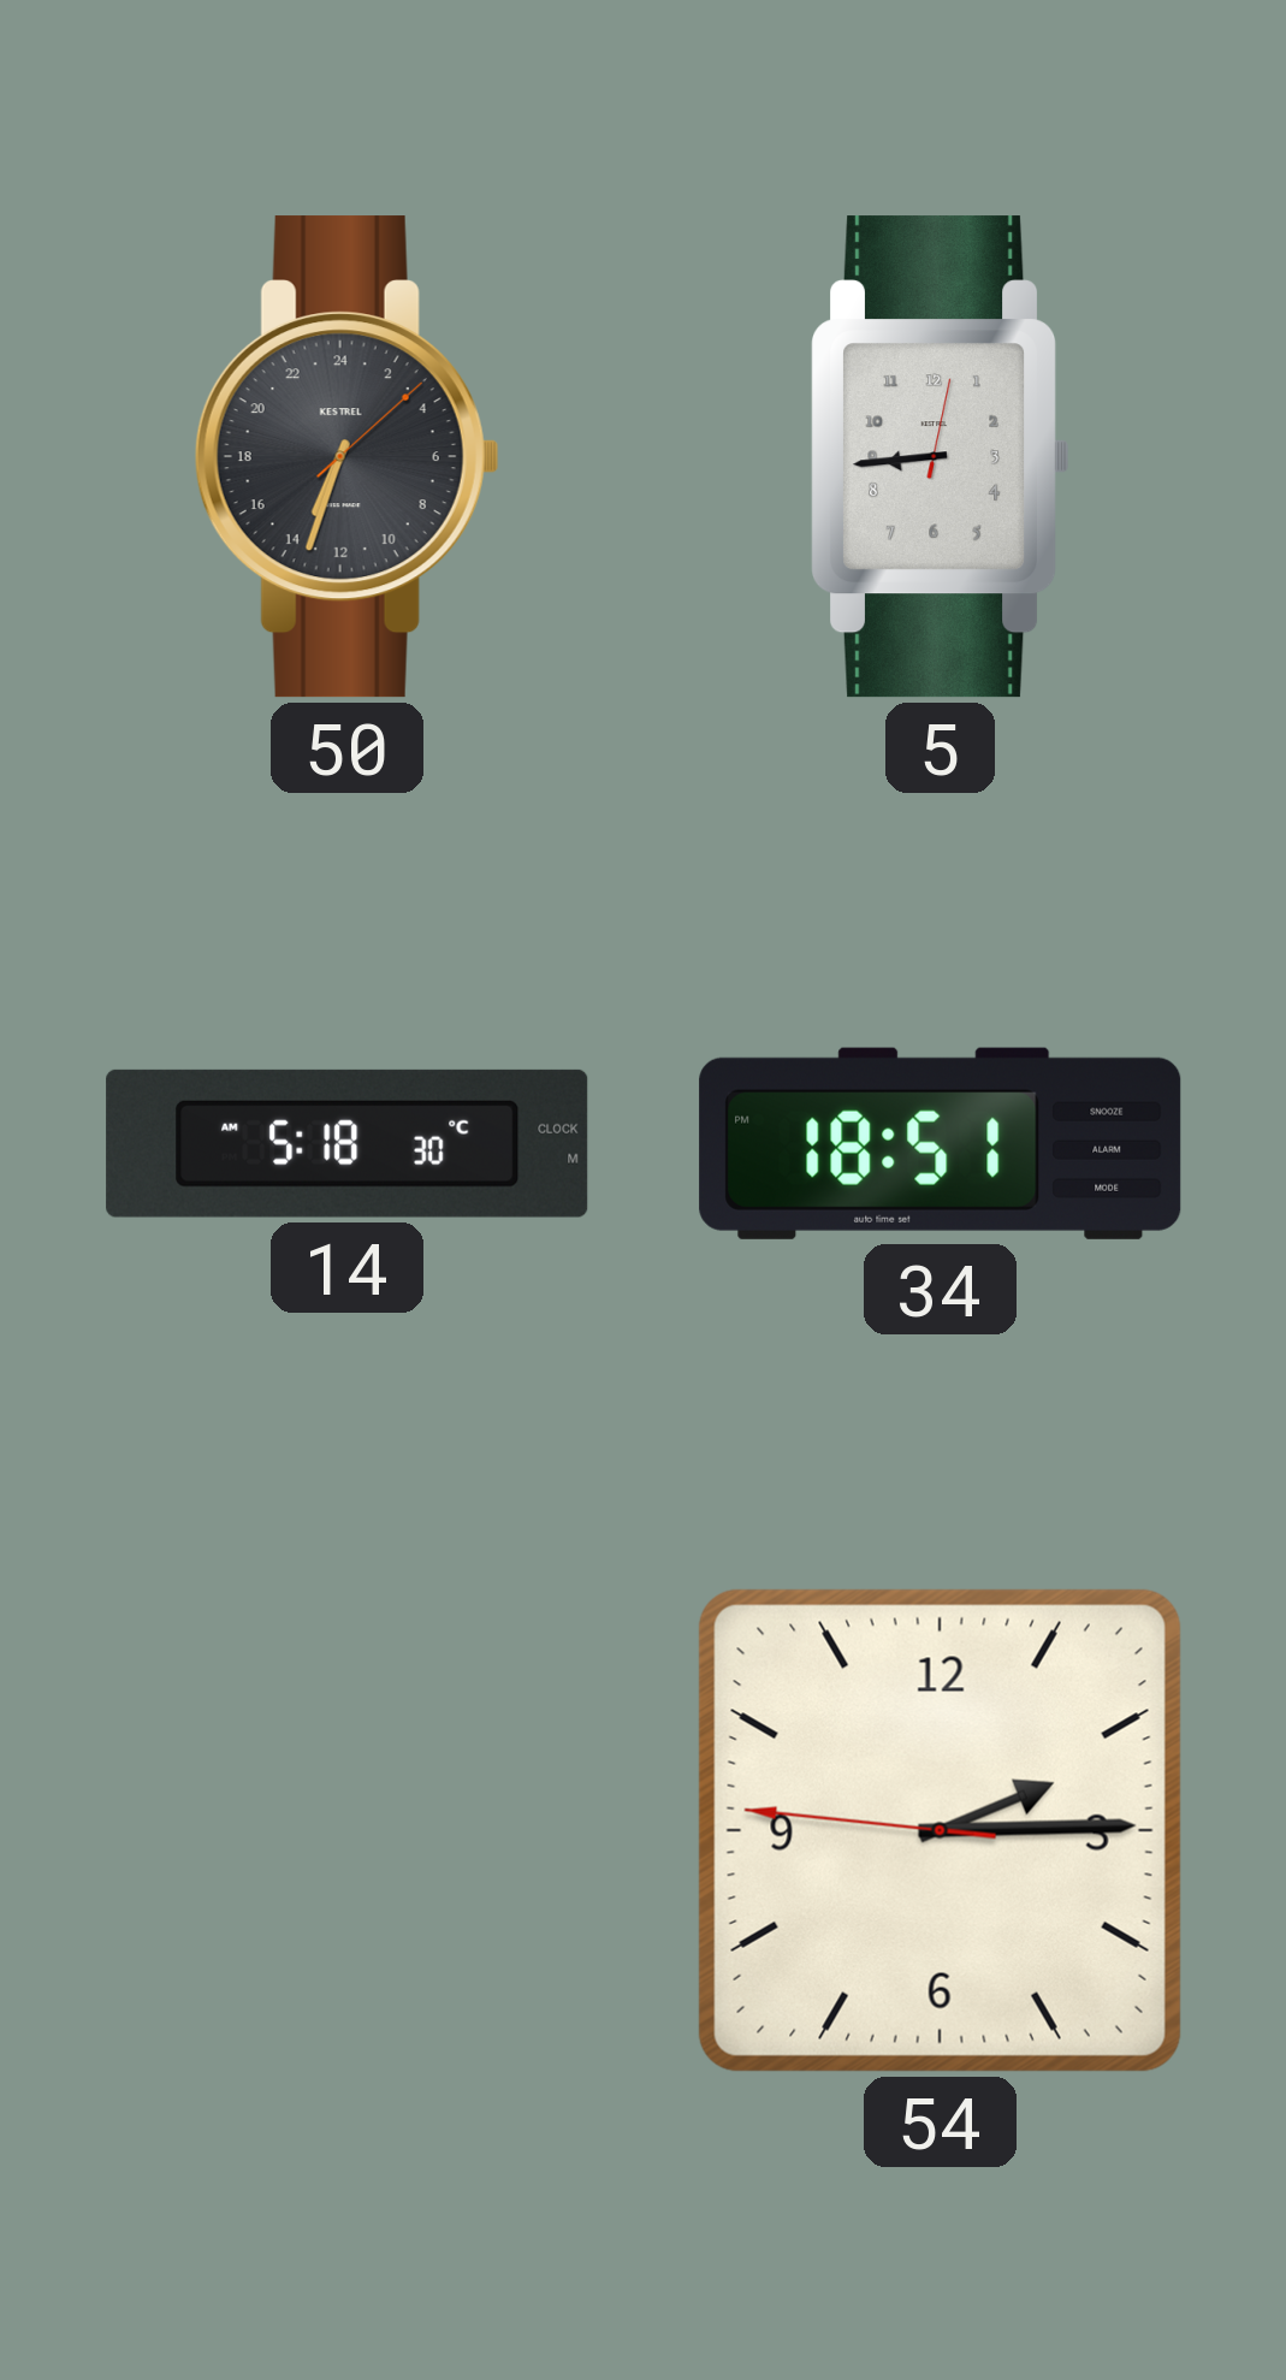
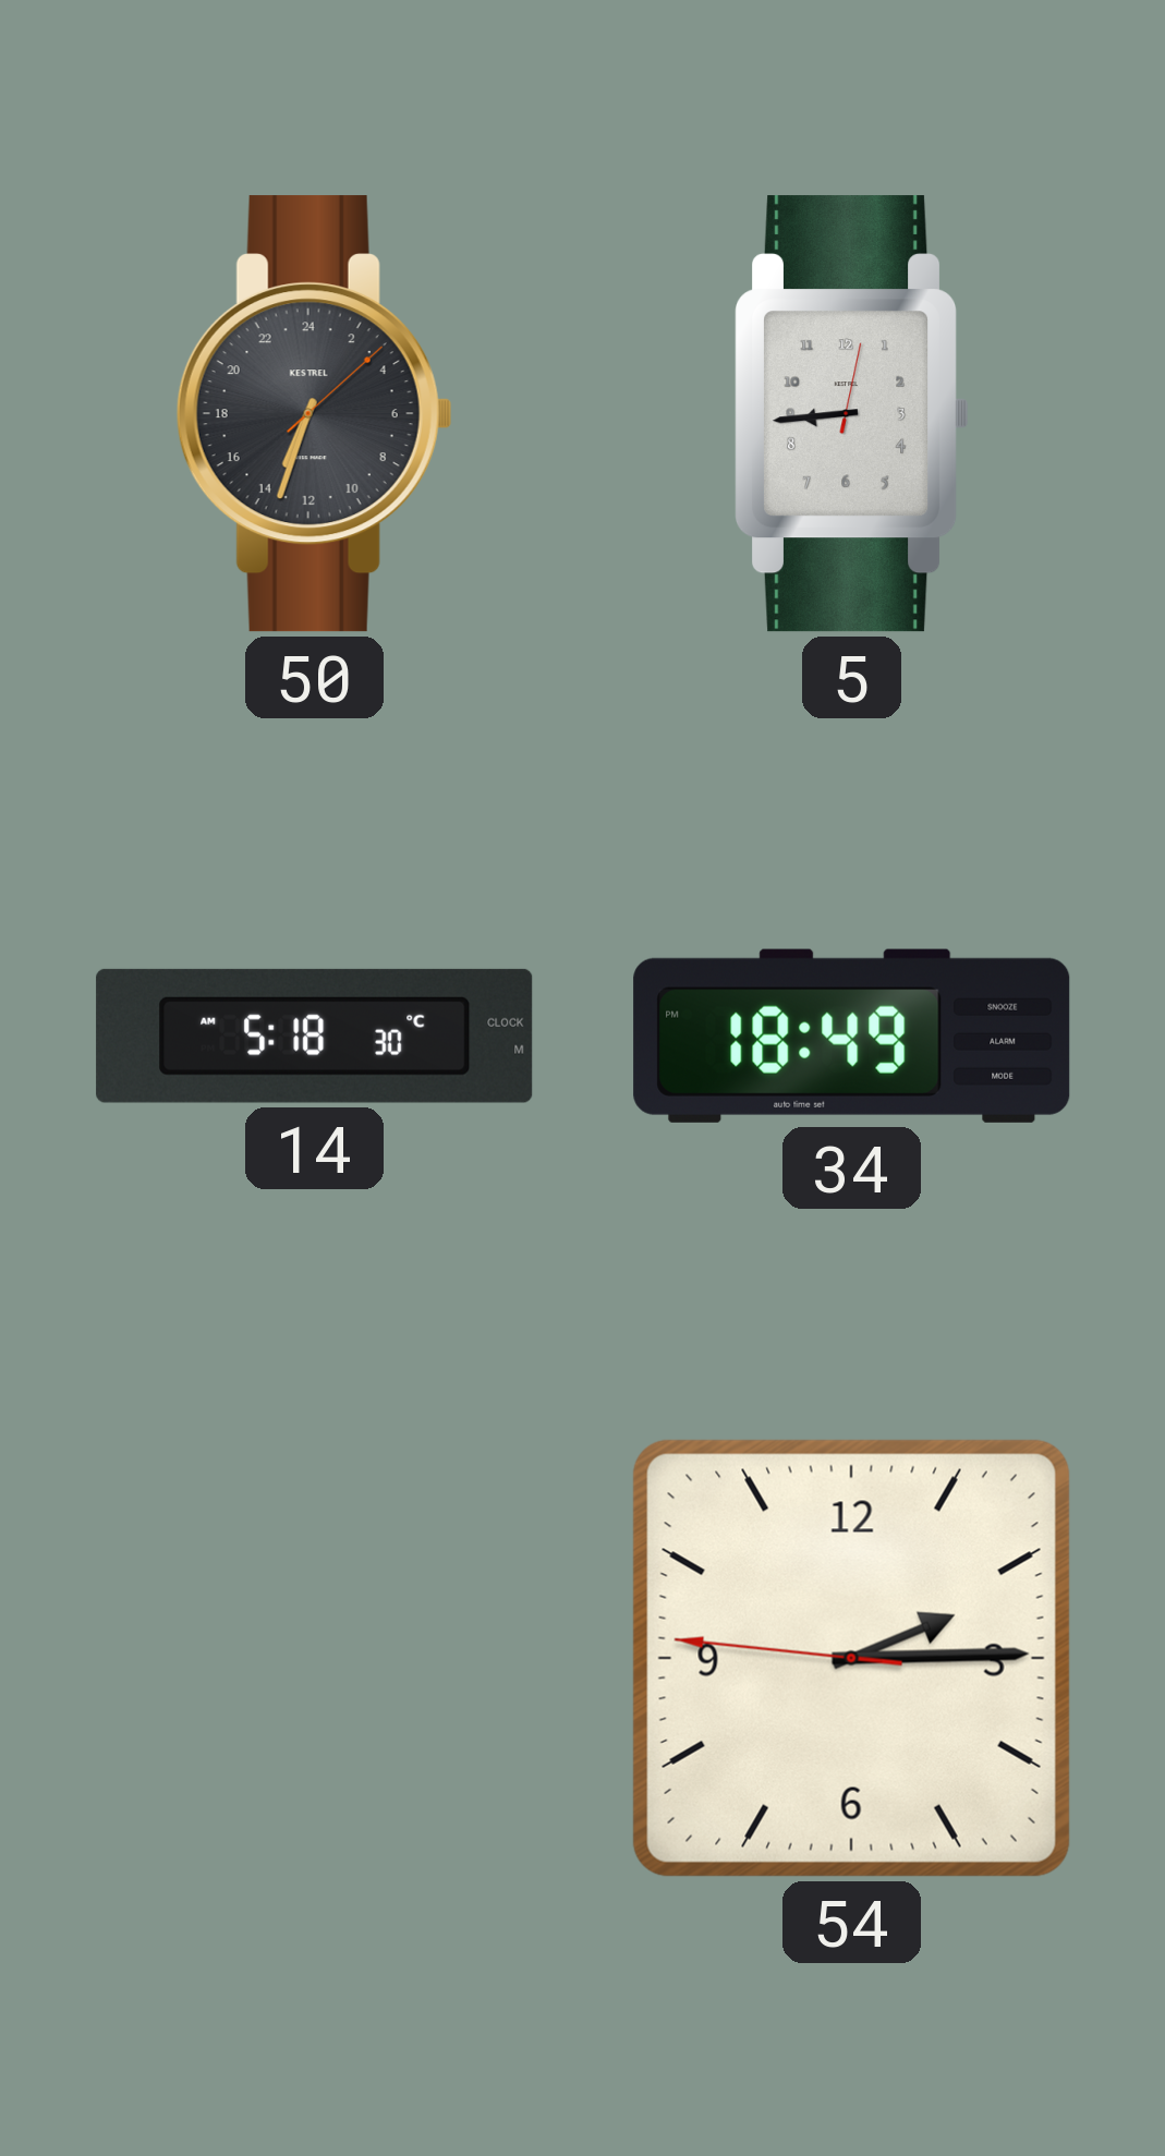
34: 18:51 -> 18:49
